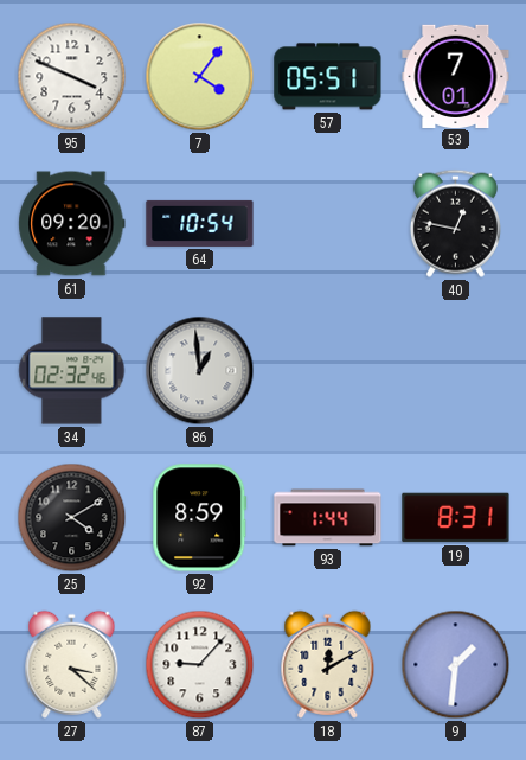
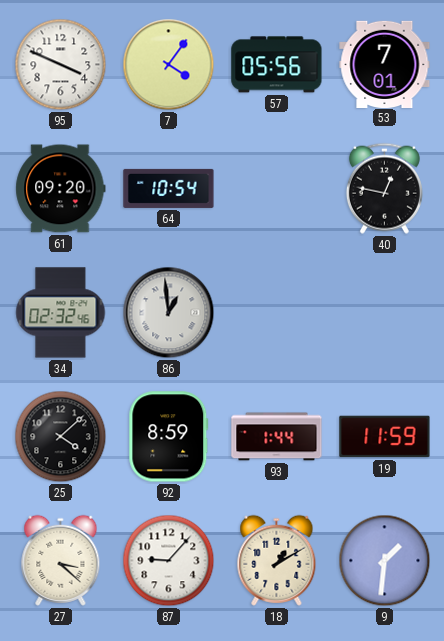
57: 05:51 -> 05:56
25: 4:10 -> 4:08
19: 8:31 -> 11:59
18: 12:10 -> 1:10
